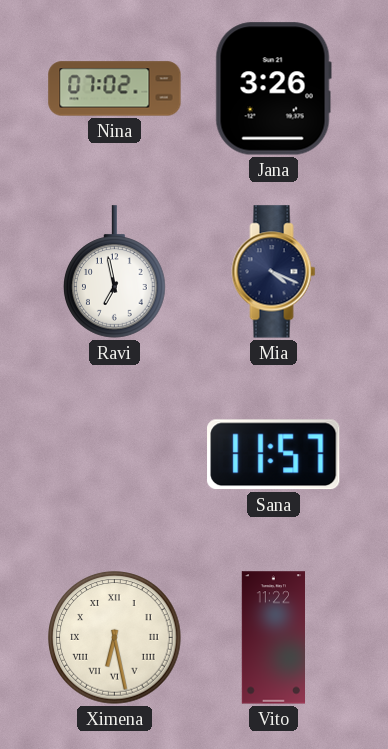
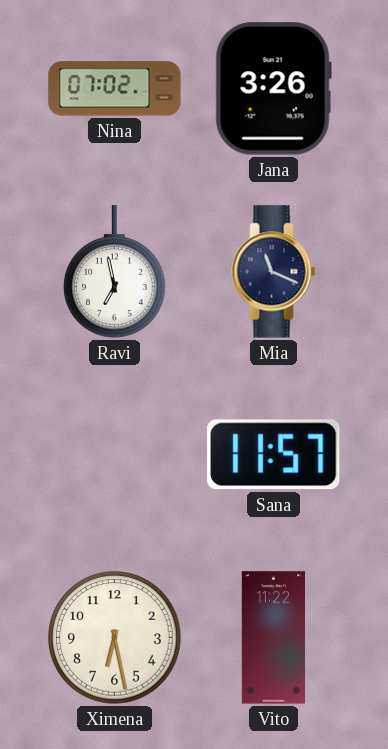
Mia: 4:19 -> 11:19
Ximena numerals: Roman -> Arabic
